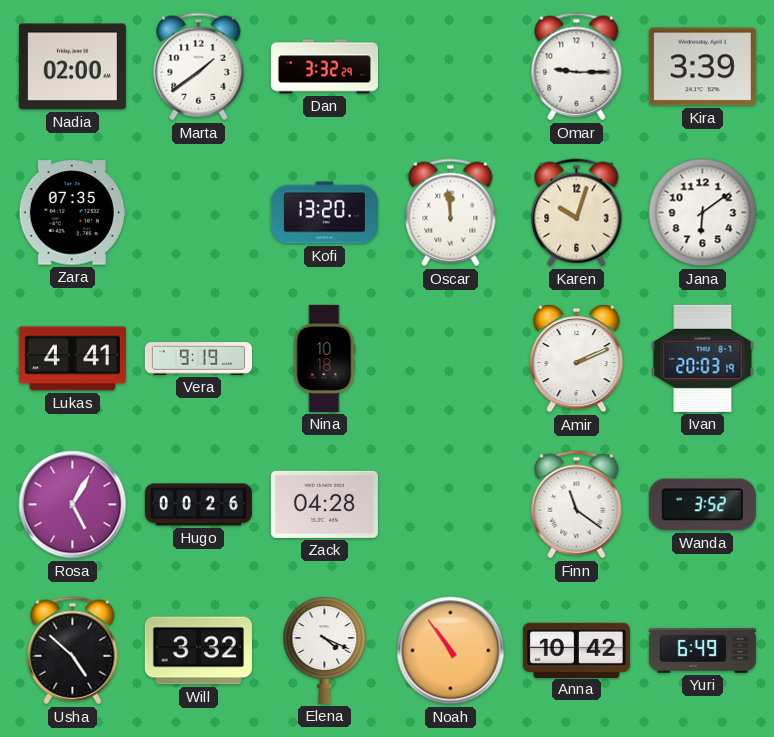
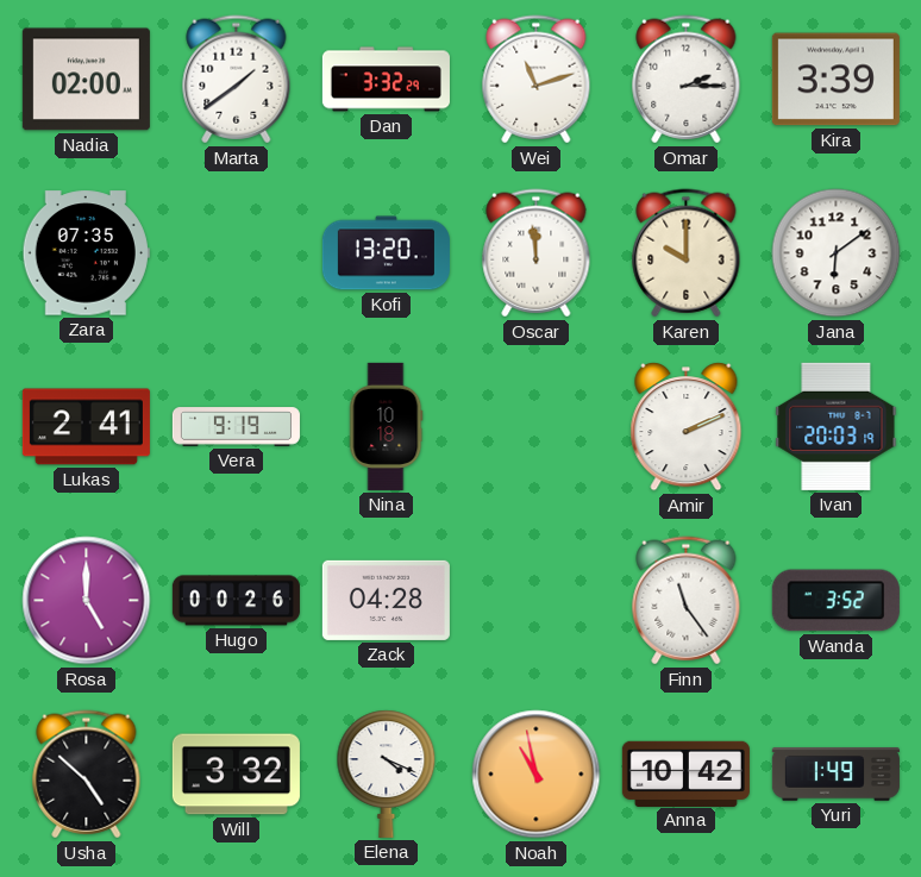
Wei: none -> 11:12
Omar: 9:15 -> 2:15
Karen: 10:03 -> 10:00
Lukas: 4:41 -> 2:41
Rosa: 5:05 -> 5:00
Finn: 11:21 -> 11:24
Noah: 10:54 -> 10:58
Yuri: 6:49 -> 1:49
